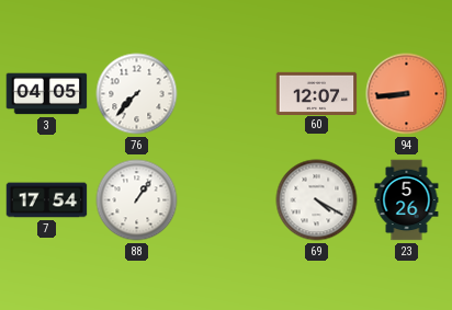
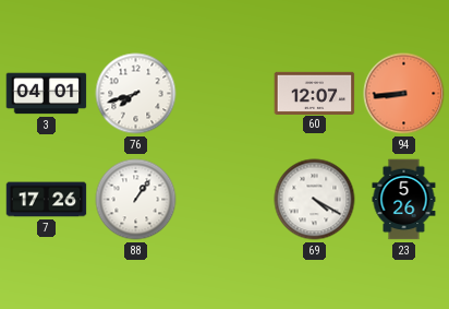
3: 04:05 -> 04:01
76: 7:37 -> 7:42
7: 17:54 -> 17:26
